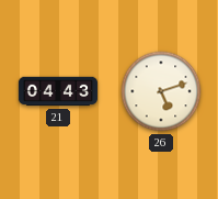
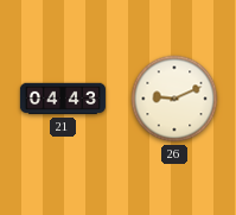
26: 5:12 -> 9:11
